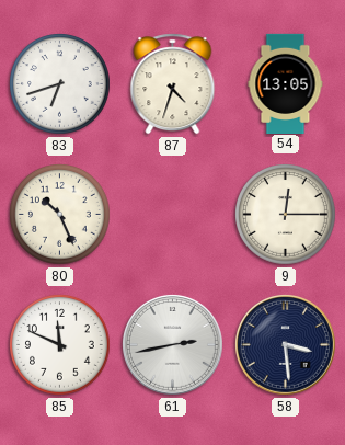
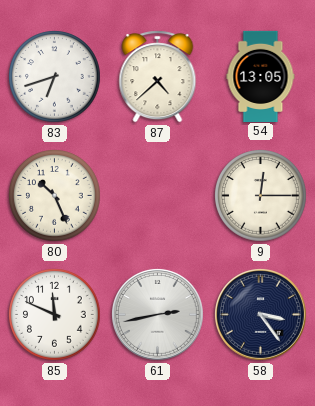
87: 4:33 -> 4:38
58: 3:29 -> 3:24
